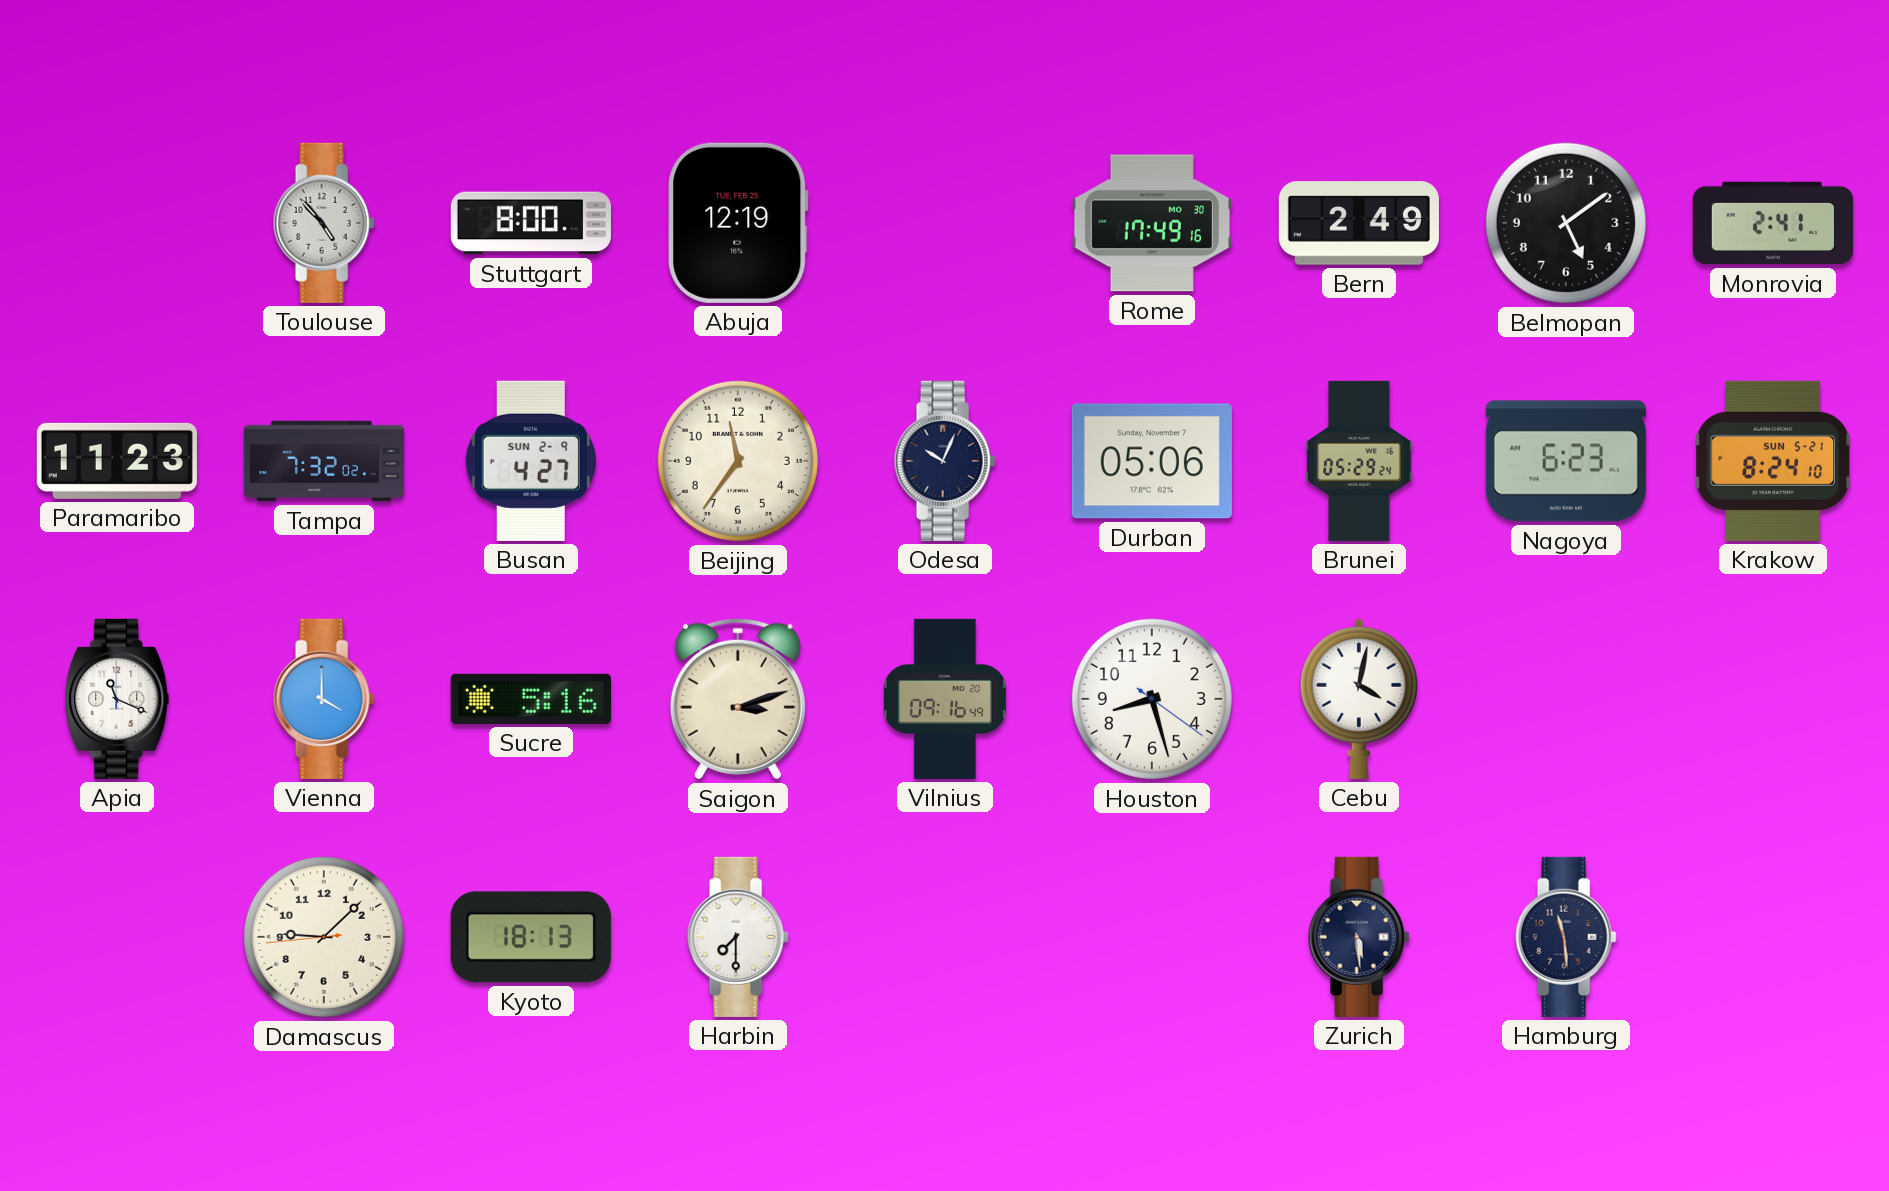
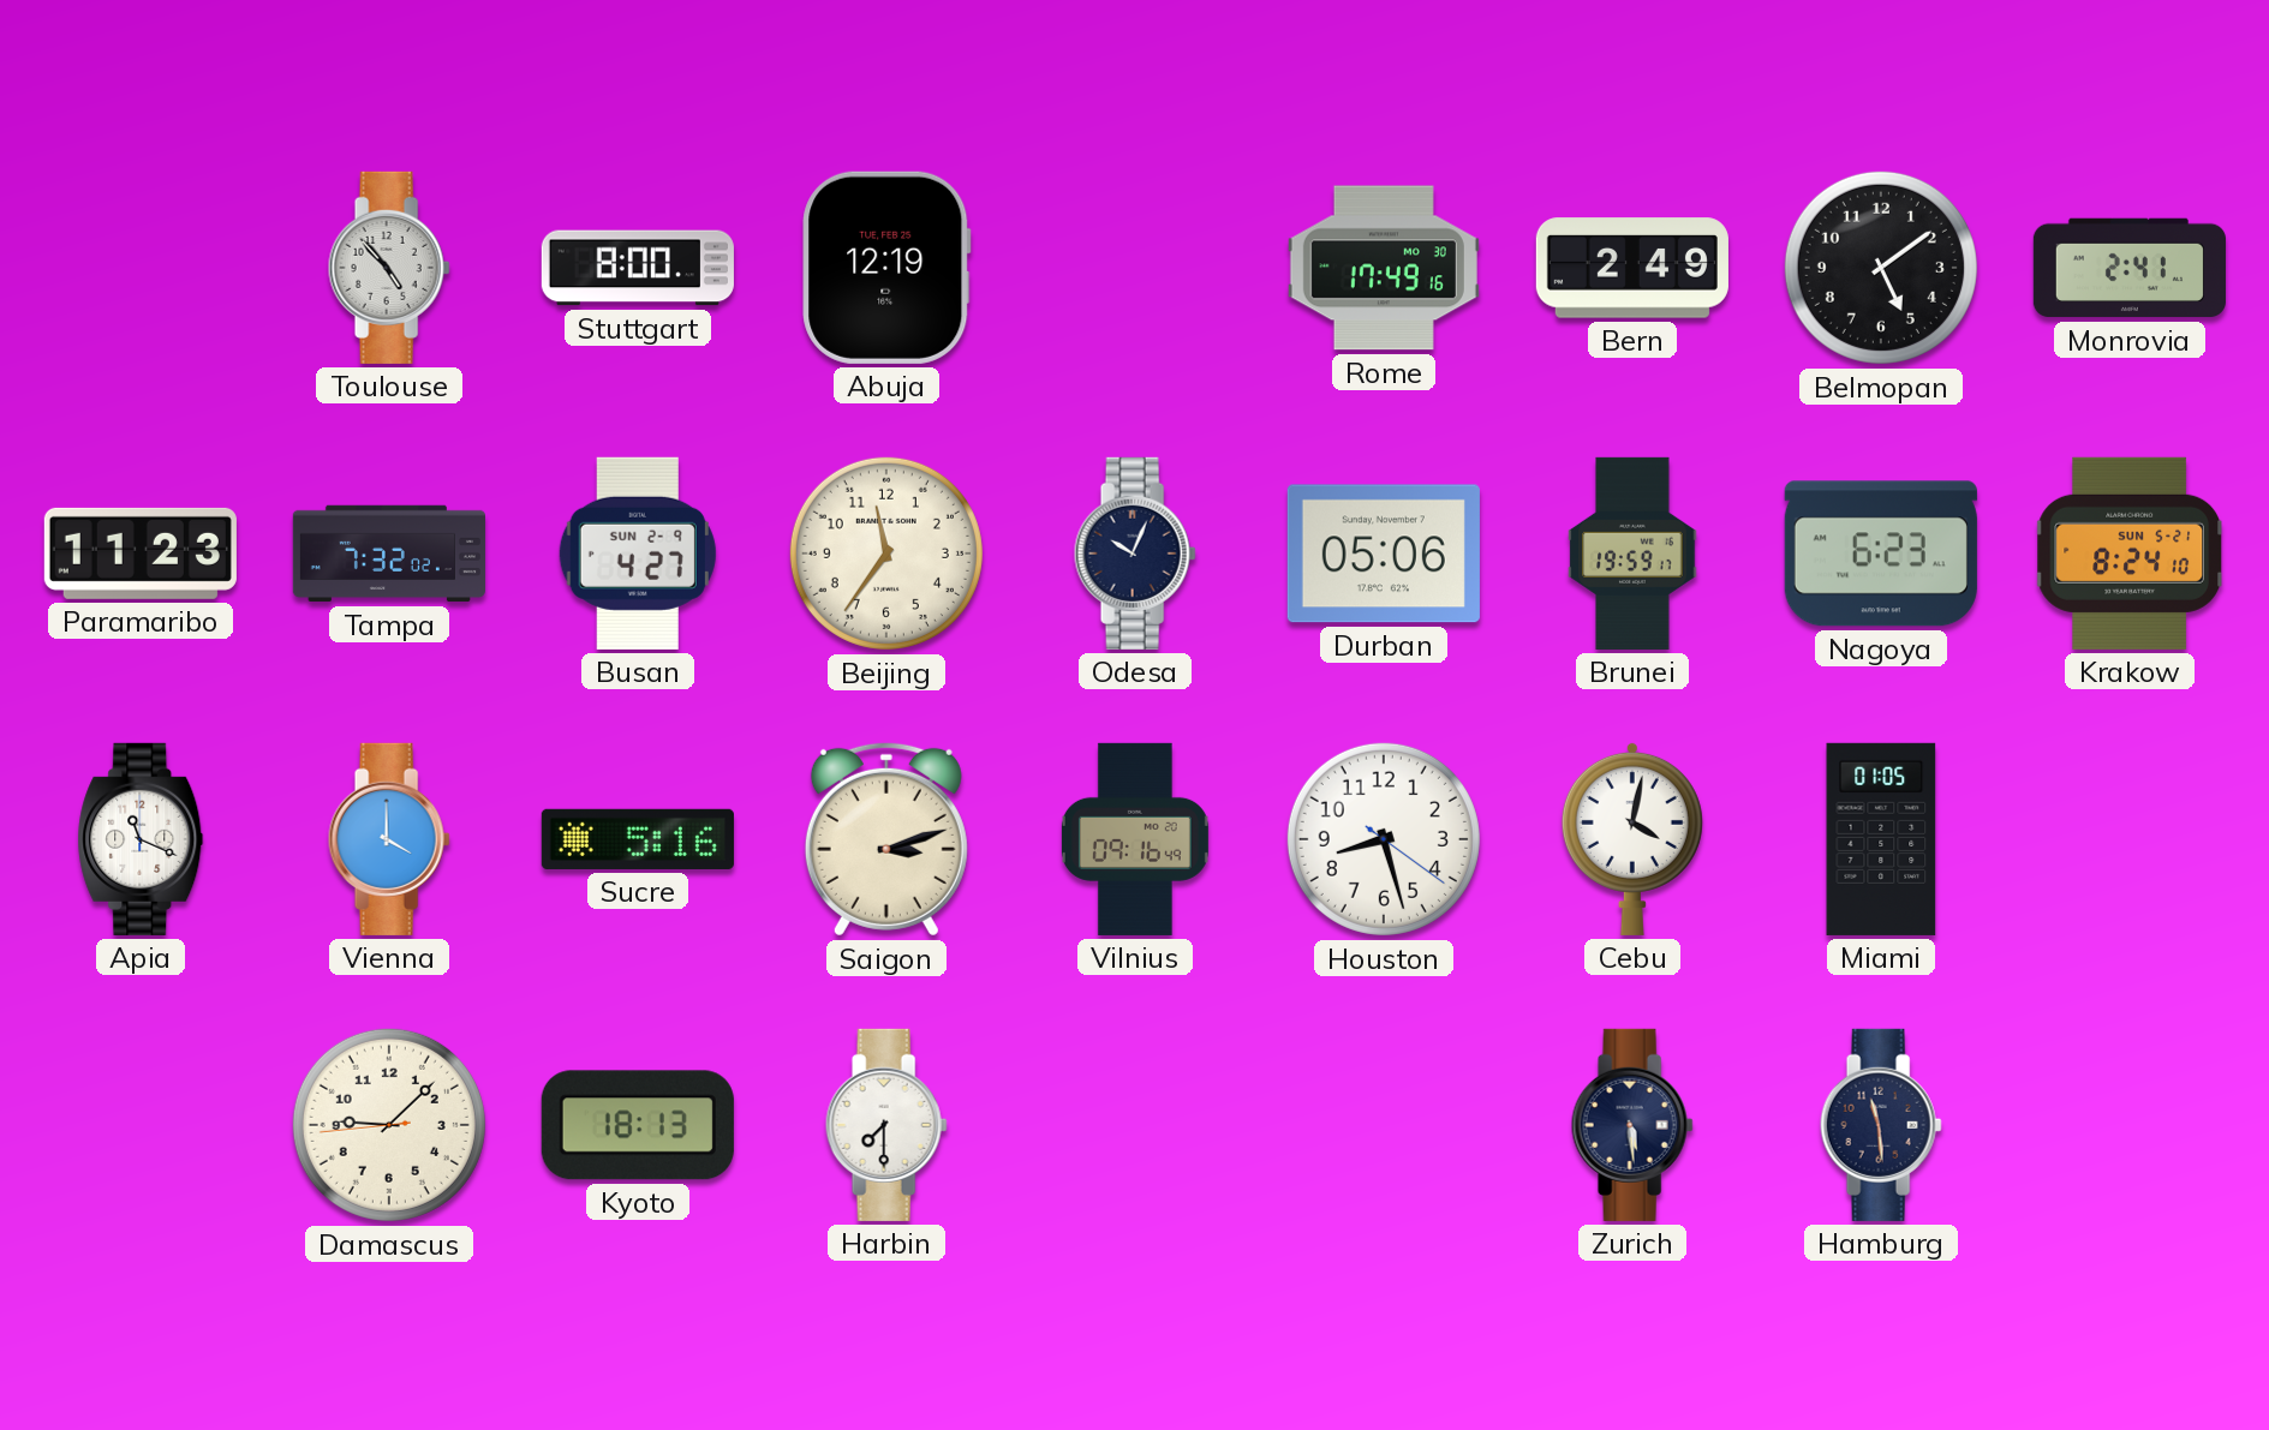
Brunei: 05:29 -> 19:59
Miami: none -> 01:05
